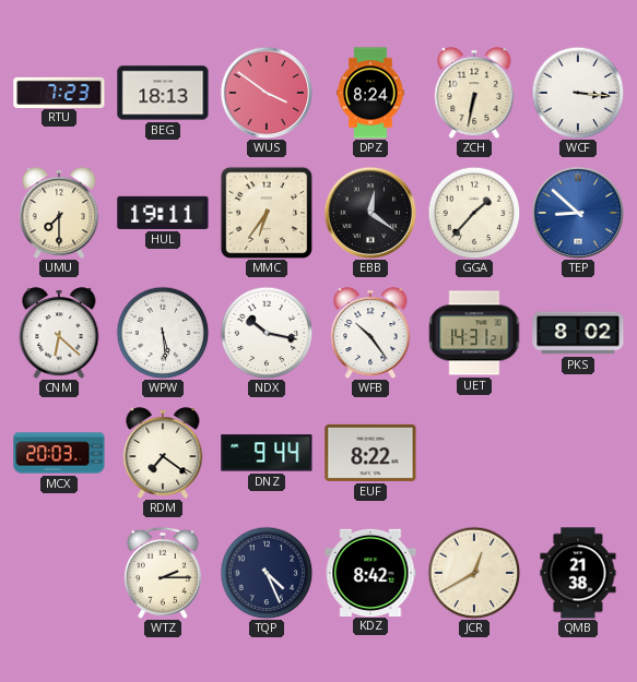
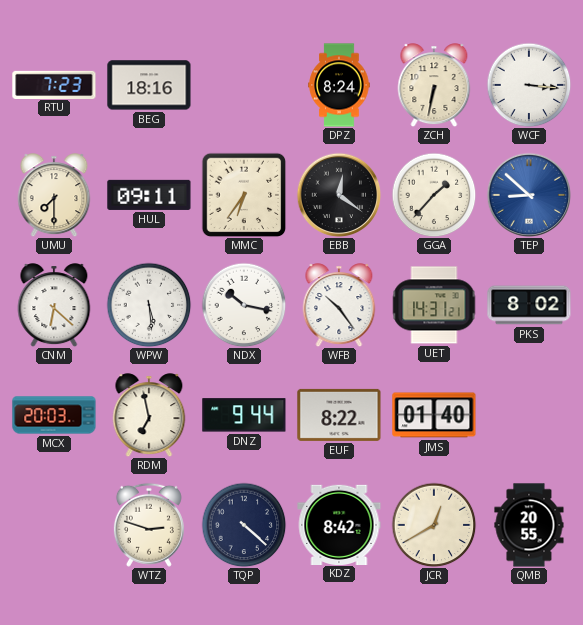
BEG: 18:13 -> 18:16
WUS: 3:51 -> none
HUL: 19:11 -> 09:11
RDM: 7:21 -> 6:58
JMS: none -> 01:40
WTZ: 2:15 -> 2:48
TQP: 4:26 -> 4:22
QMB: 21:38 -> 20:55
